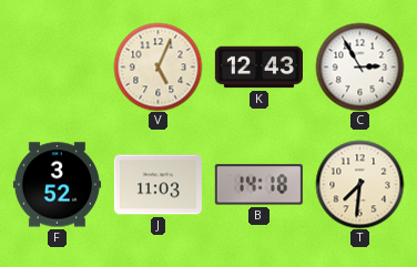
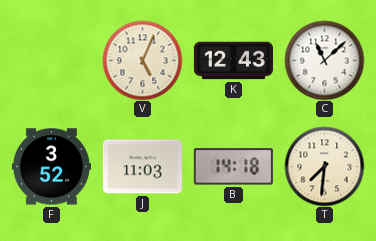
C: 2:55 -> 11:08
